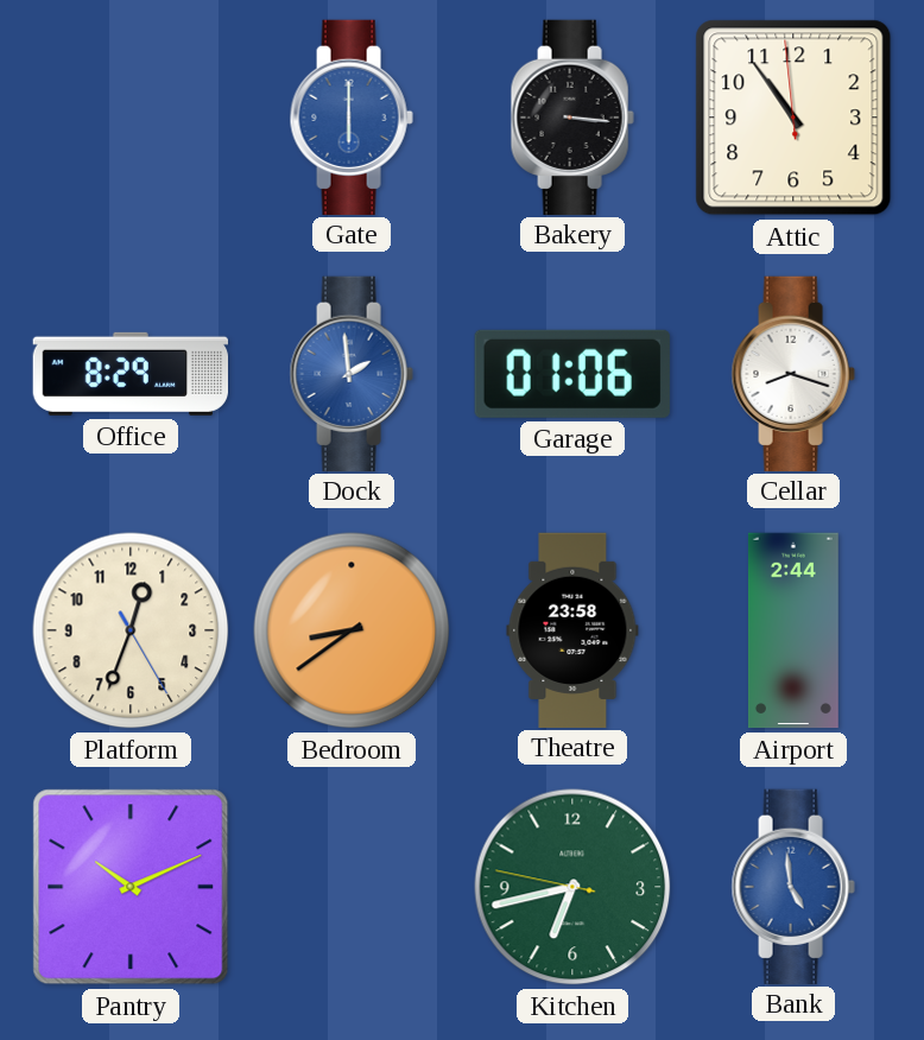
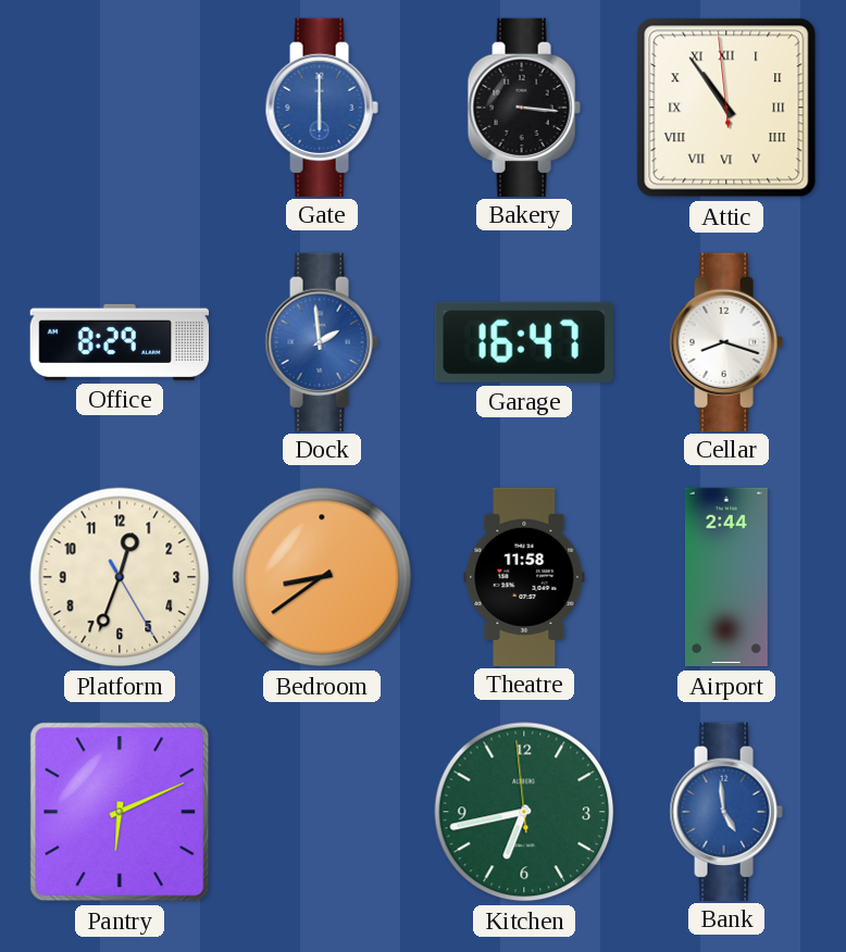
Attic numerals: Arabic -> Roman
Garage: 01:06 -> 16:47
Theatre: 23:58 -> 11:58
Pantry: 10:11 -> 6:11
Kitchen: 6:42:47 -> 6:42:59
